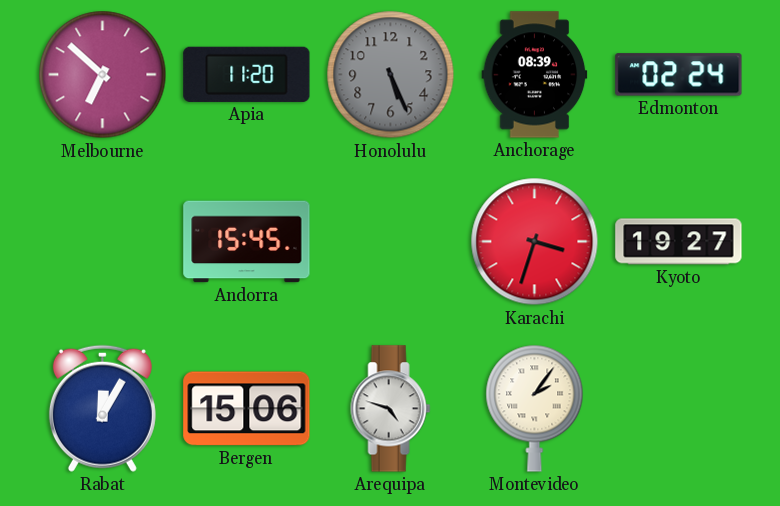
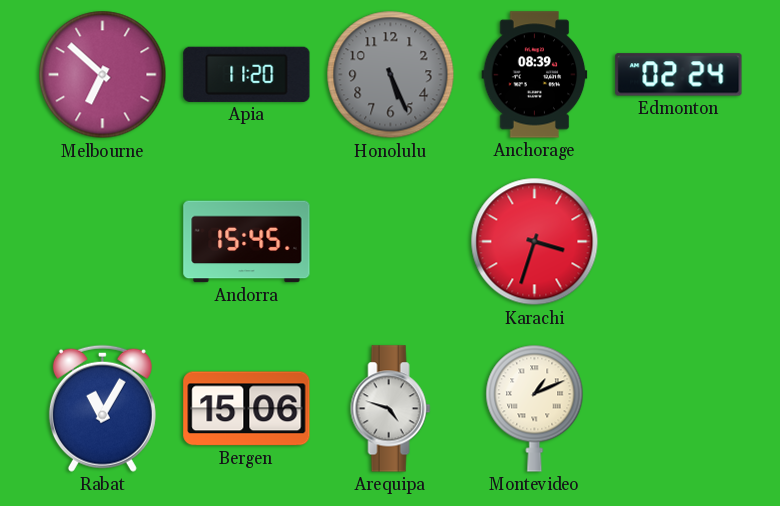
Kyoto: 19:27 -> none
Rabat: 12:05 -> 11:05
Montevideo: 2:06 -> 1:11
